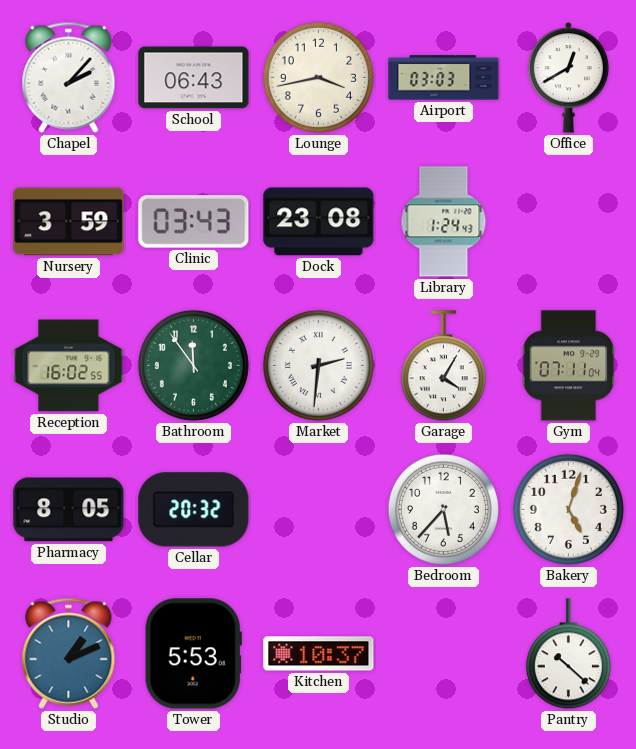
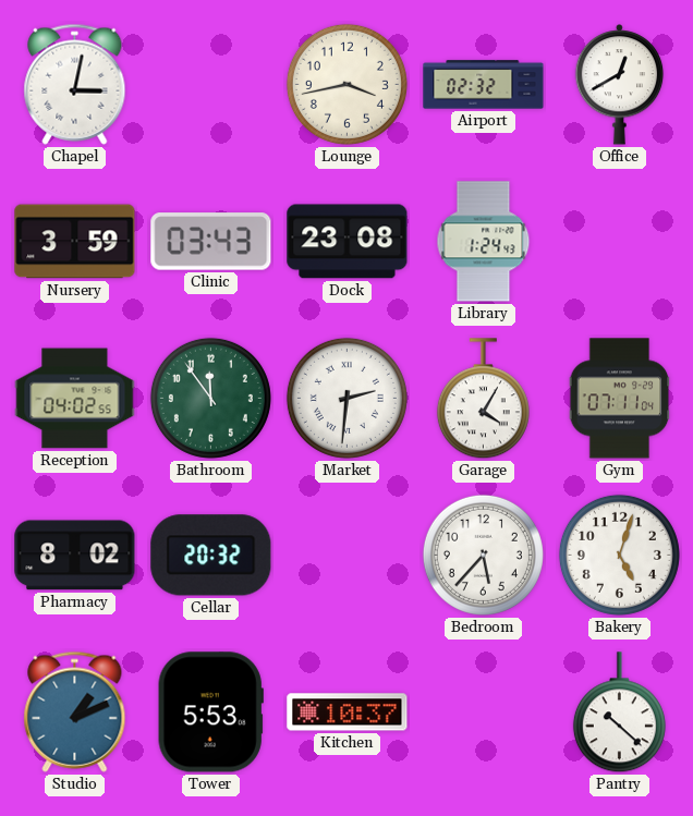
Chapel: 2:07 -> 3:02
School: 06:43 -> none
Airport: 03:03 -> 02:32
Reception: 16:02 -> 04:02
Pharmacy: 8:05 -> 8:02
